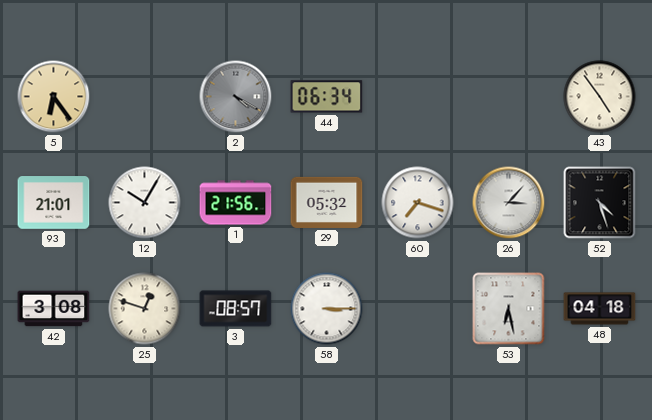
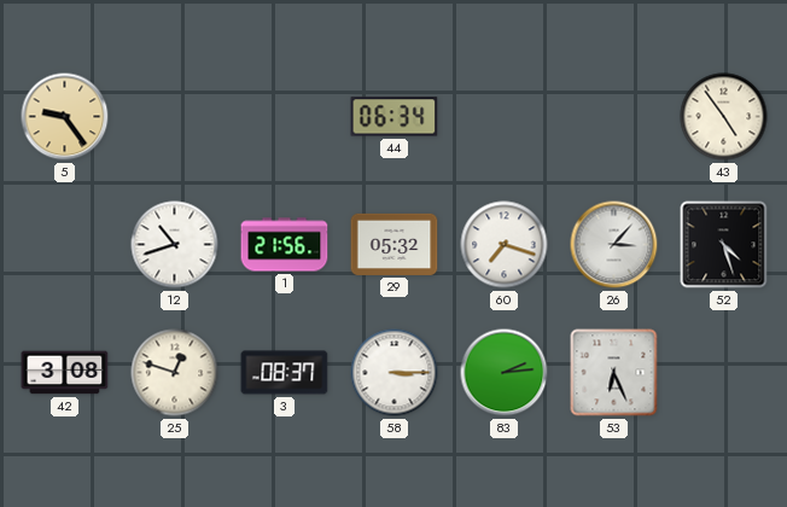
5: 6:24 -> 9:24
2: 4:20 -> none
93: 21:01 -> none
12: 10:05 -> 10:42
3: 08:57 -> 08:37
83: none -> 2:14
53: 6:28 -> 6:26
48: 04:18 -> none
